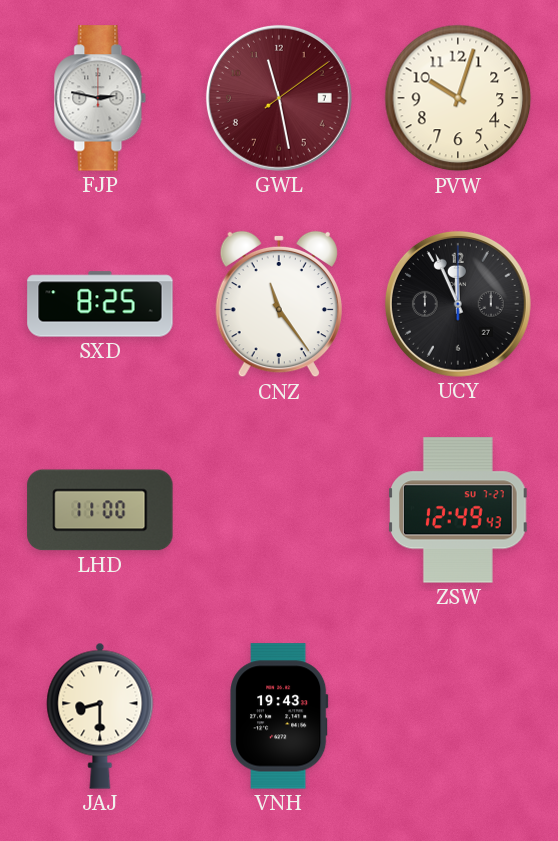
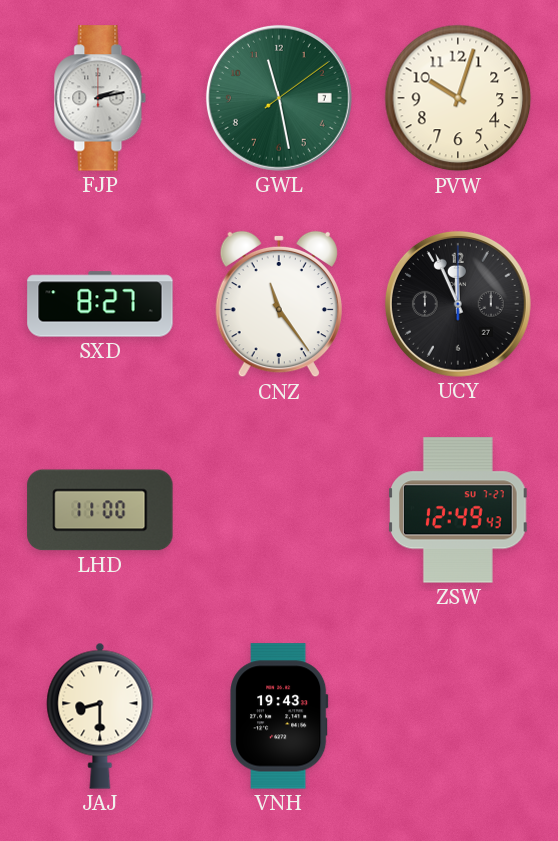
FJP: 2:47 -> 2:13
GWL dial: burgundy -> green
SXD: 8:25 -> 8:27
